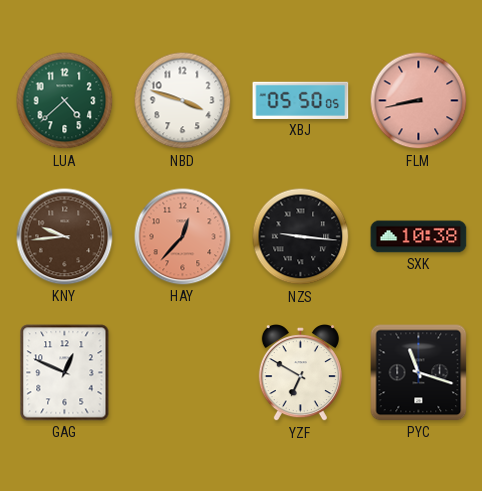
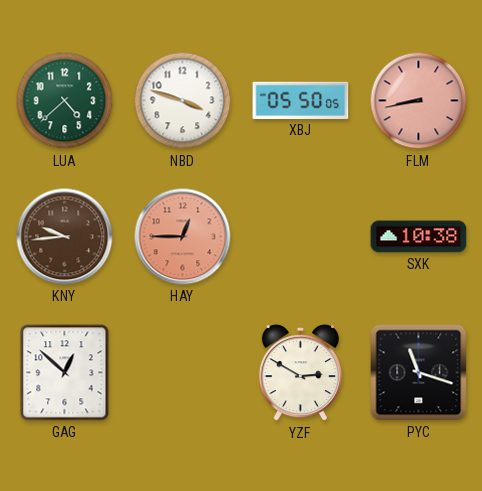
HAY: 12:37 -> 12:45
NZS: 9:16 -> none
GAG: 12:49 -> 12:52
YZF: 6:50 -> 2:50
